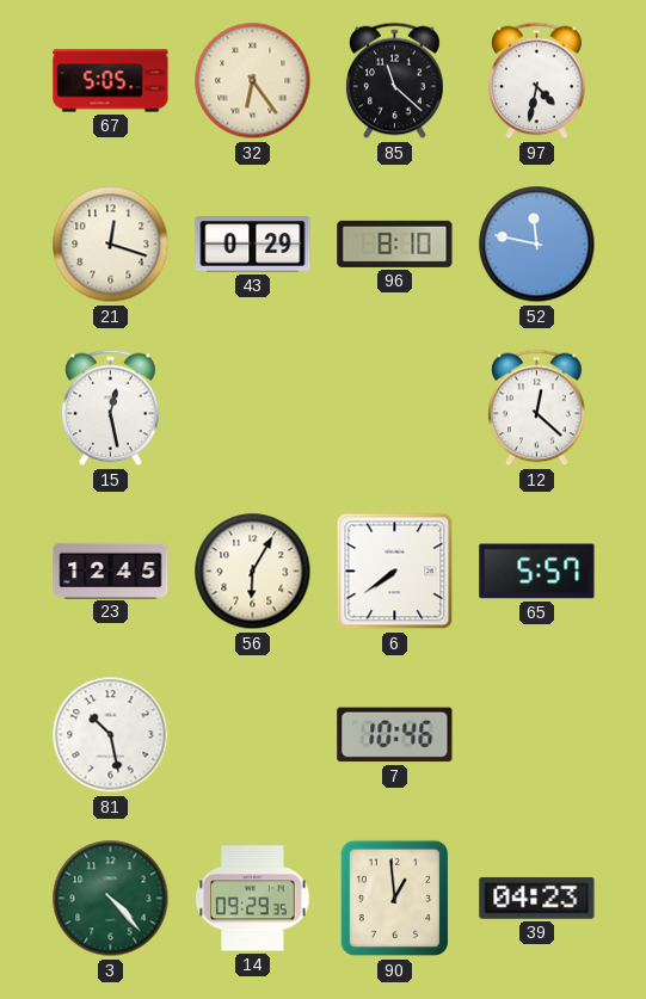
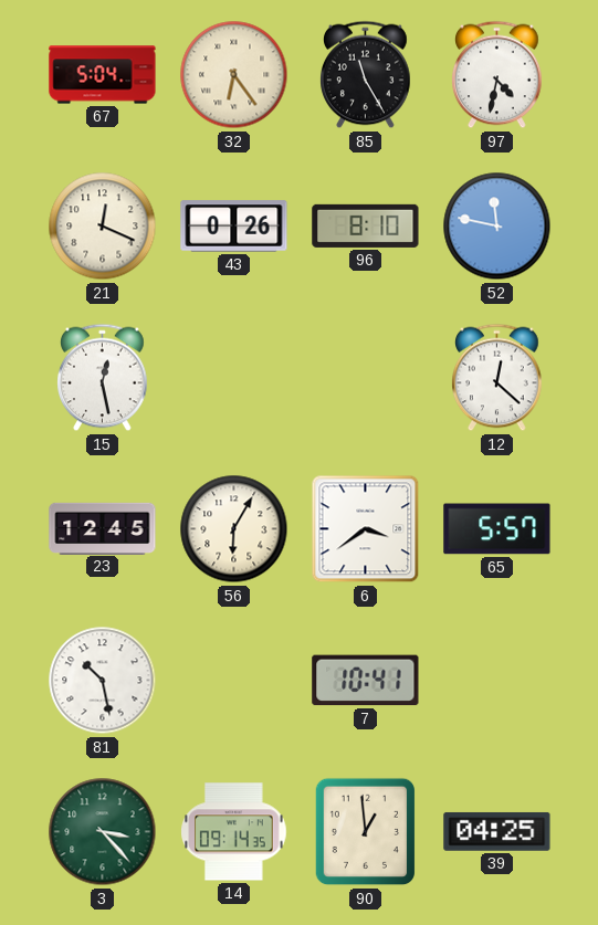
67: 5:05 -> 5:04
85: 11:22 -> 11:25
21: 12:18 -> 12:19
43: 0:29 -> 0:26
6: 7:39 -> 3:39
7: 10:46 -> 10:41
3: 4:23 -> 3:23
14: 09:29 -> 09:14
39: 04:23 -> 04:25
